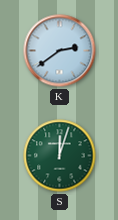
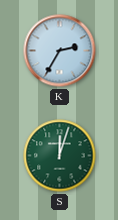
K: 2:39 -> 2:35
